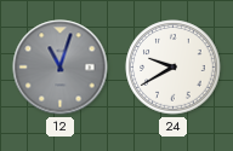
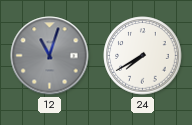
24: 9:40 -> 7:40
